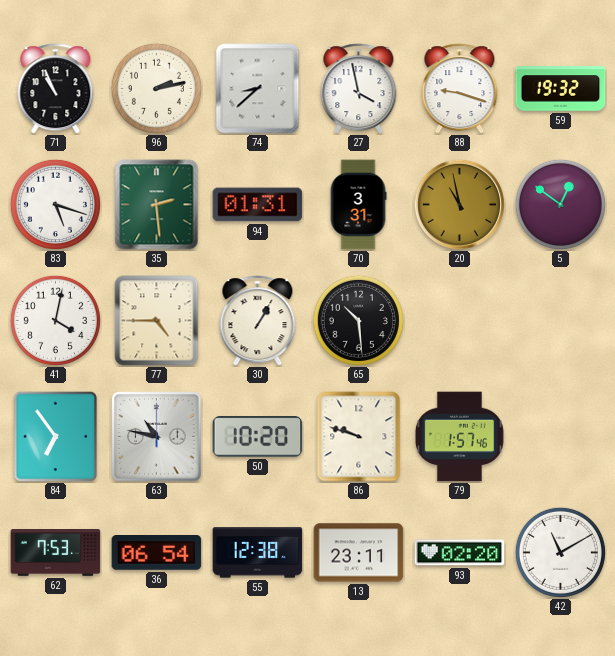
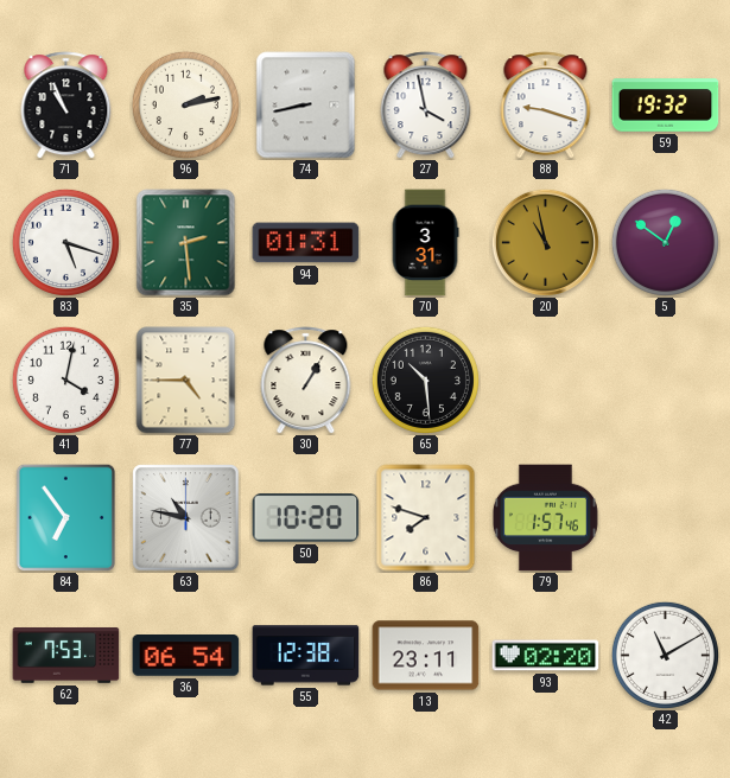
74: 8:38 -> 8:43
86: 9:48 -> 7:48
